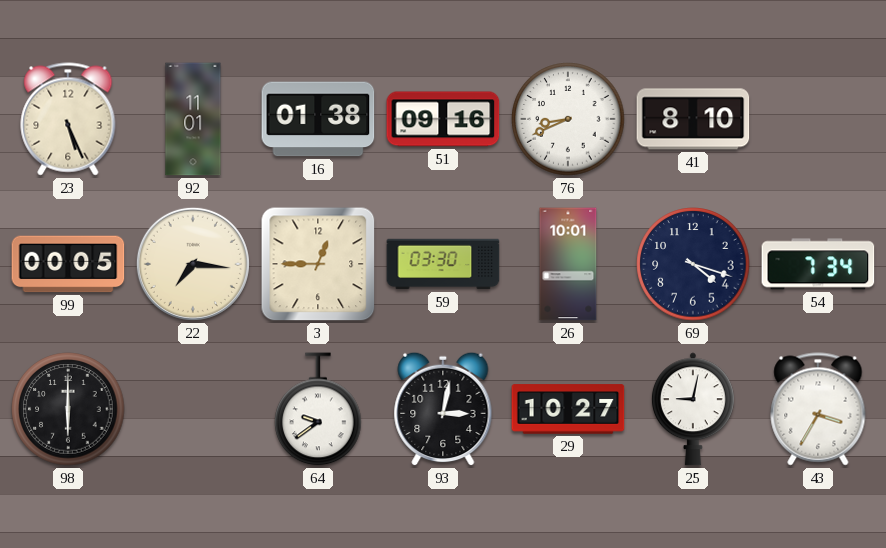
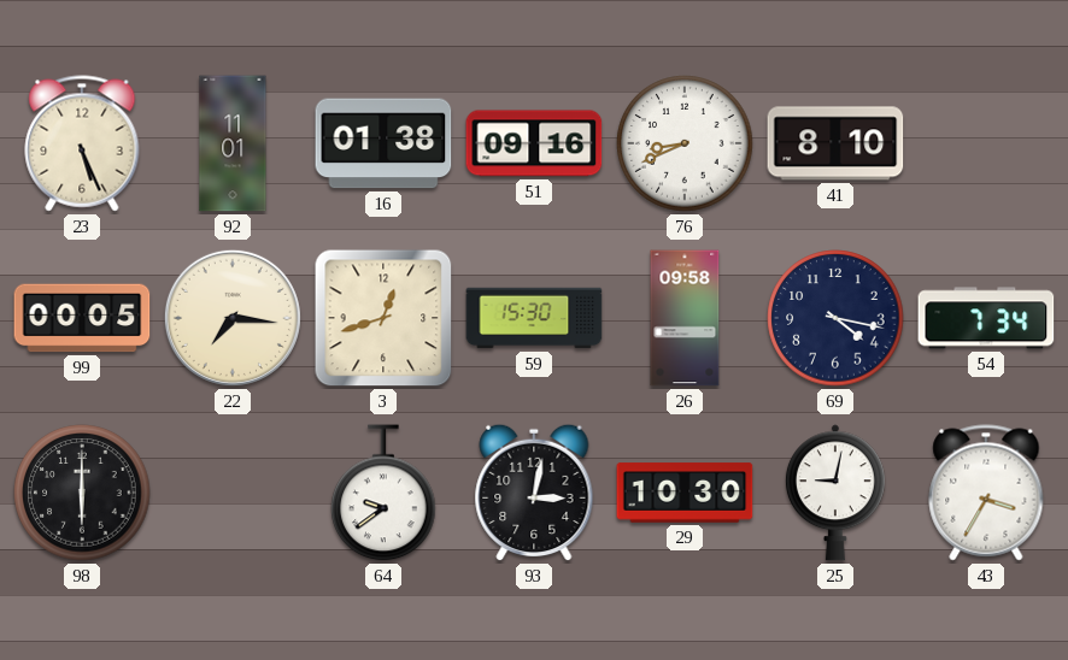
3: 12:45 -> 12:42
59: 03:30 -> 15:30
26: 10:01 -> 09:58
69: 4:18 -> 4:17
29: 10:27 -> 10:30
